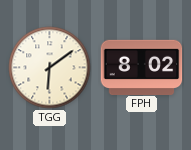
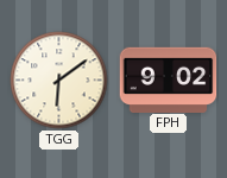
FPH: 8:02 -> 9:02
